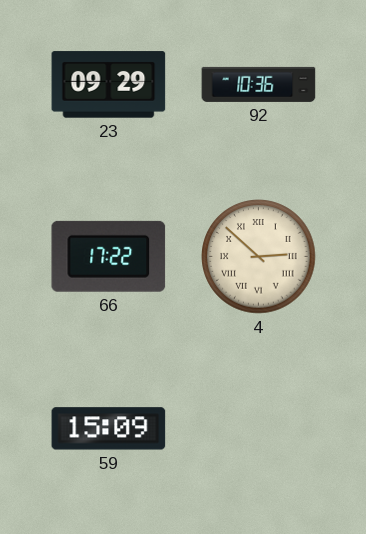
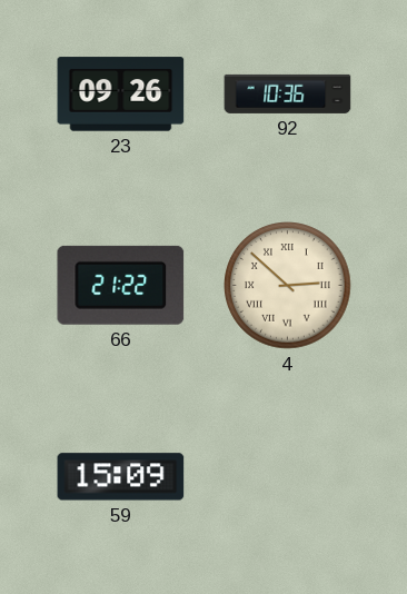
23: 09:29 -> 09:26
66: 17:22 -> 21:22
